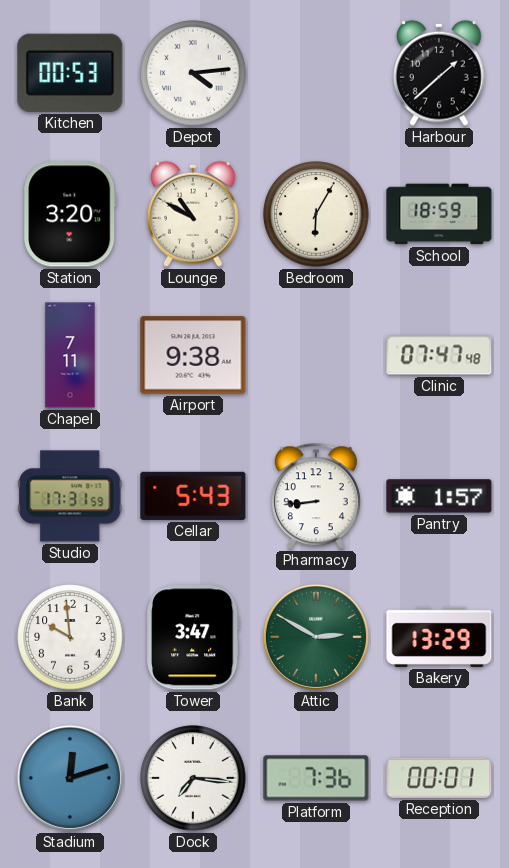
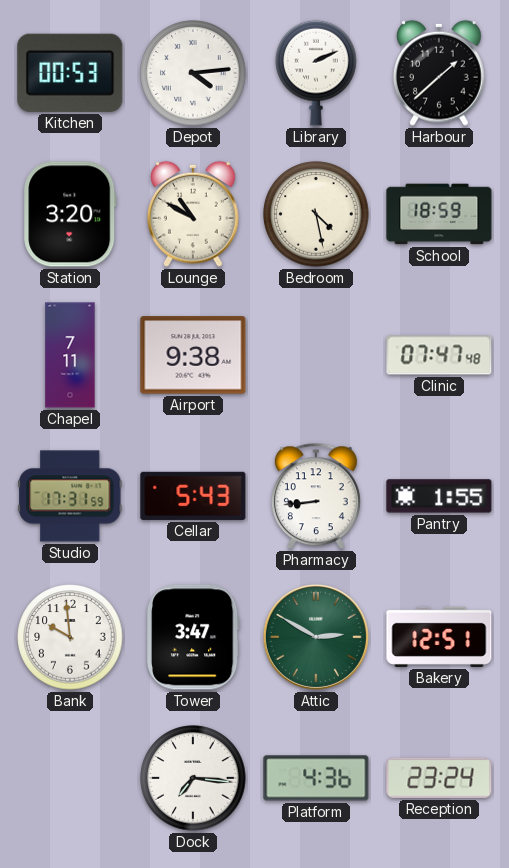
Library: none -> 2:11
Bedroom: 6:05 -> 4:28
Pantry: 1:57 -> 1:55
Bakery: 13:29 -> 12:51
Stadium: 12:12 -> none
Platform: 7:36 -> 4:36
Reception: 00:01 -> 23:24
